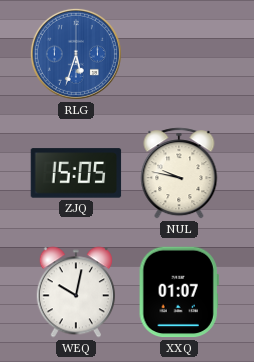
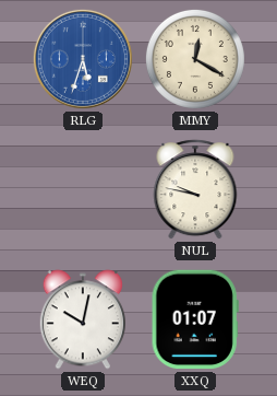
MMY: none -> 12:20
ZJQ: 15:05 -> none
